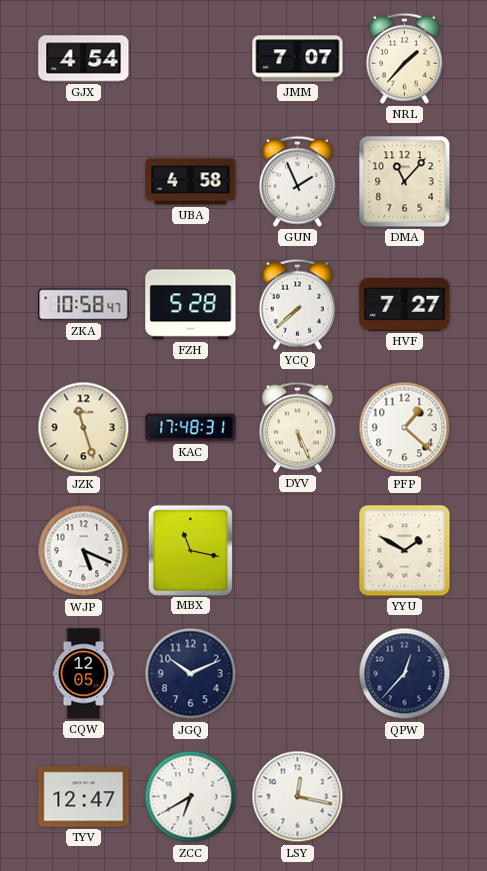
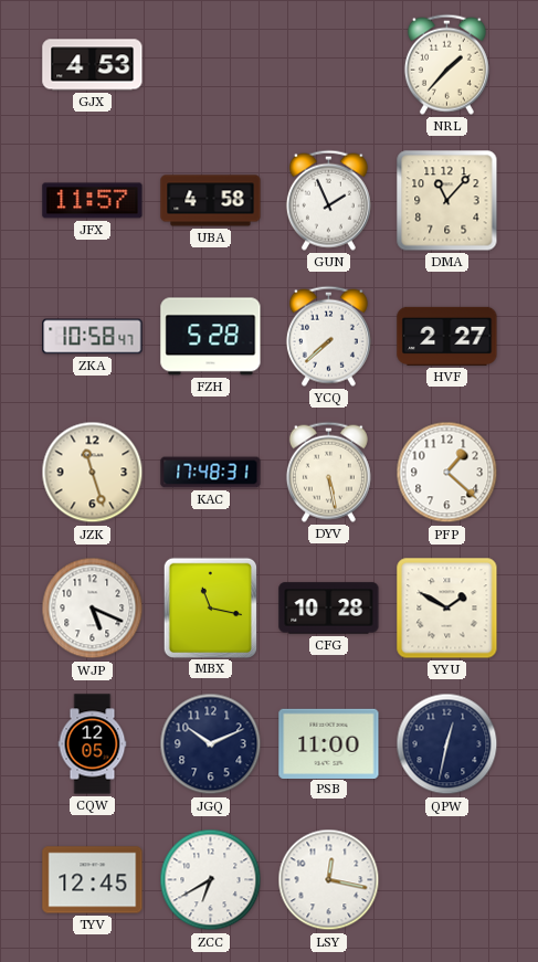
GJX: 4:54 -> 4:53
JMM: 7:07 -> none
JFX: none -> 11:57
HVF: 7:27 -> 2:27
DYV: 5:26 -> 5:28
CFG: none -> 10:28
PSB: none -> 11:00
QPW: 12:37 -> 12:32
TYV: 12:47 -> 12:45
